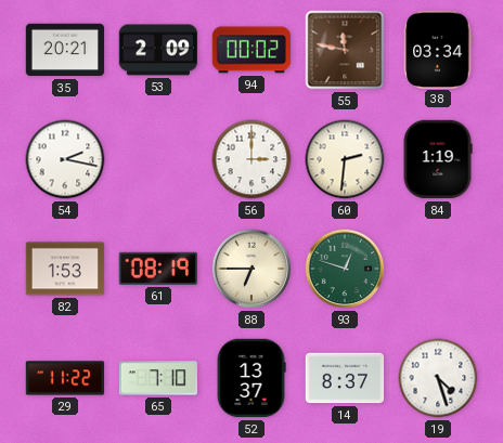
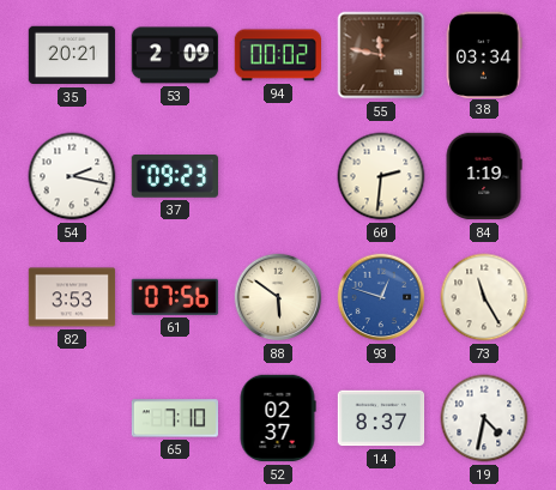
37: none -> 09:23
56: 3:00 -> none
82: 1:53 -> 3:53
61: 08:19 -> 07:56
88: 6:45 -> 5:51
93 dial: green -> blue
73: none -> 11:25
29: 11:22 -> none
52: 13:37 -> 02:37
19: 4:27 -> 4:32
